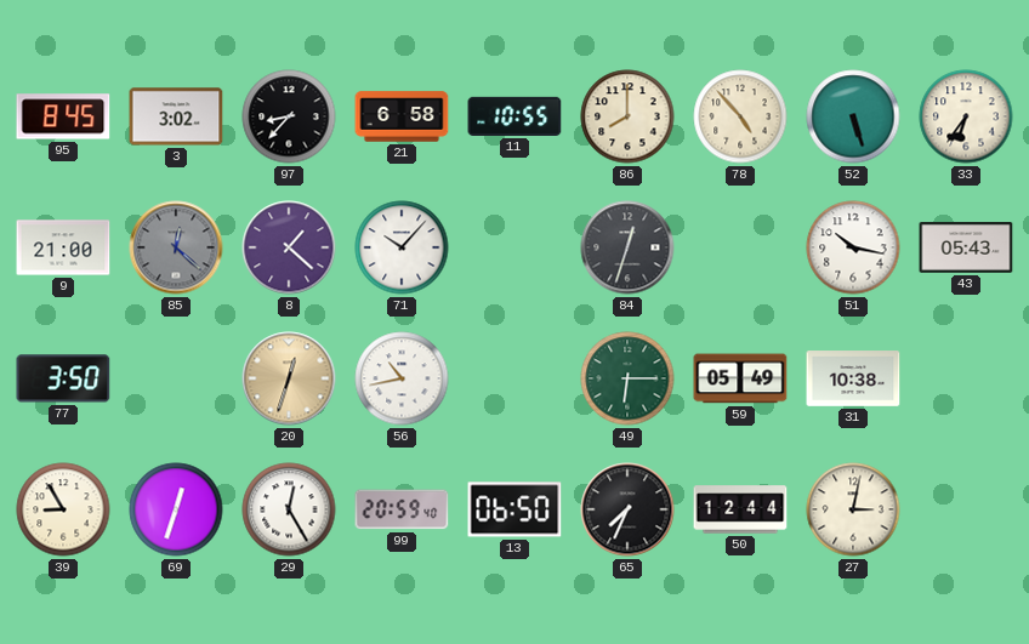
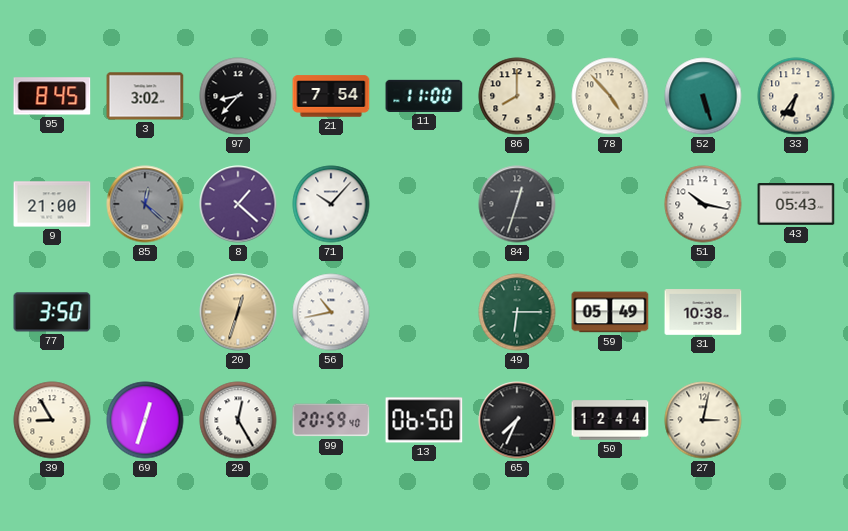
21: 6:58 -> 7:54
11: 10:55 -> 11:00
